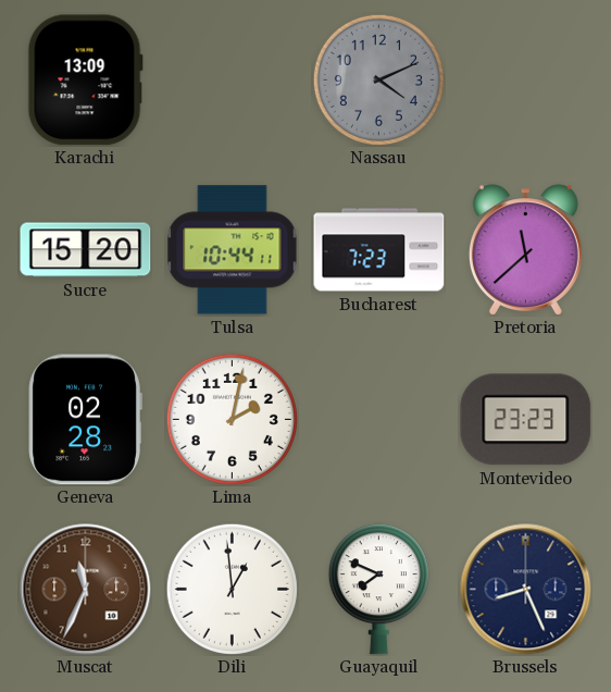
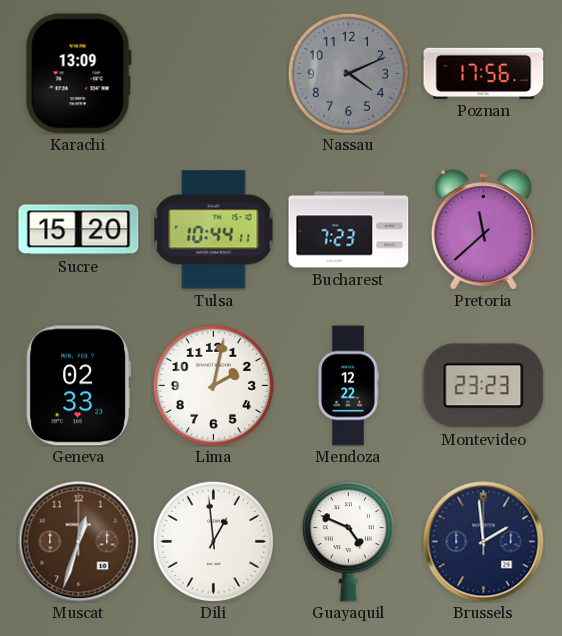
Poznan: none -> 17:56
Geneva: 02:28 -> 02:33
Mendoza: none -> 12:22
Muscat: 11:34 -> 12:33
Guayaquil: 7:49 -> 4:49
Brussels: 8:26 -> 1:59
